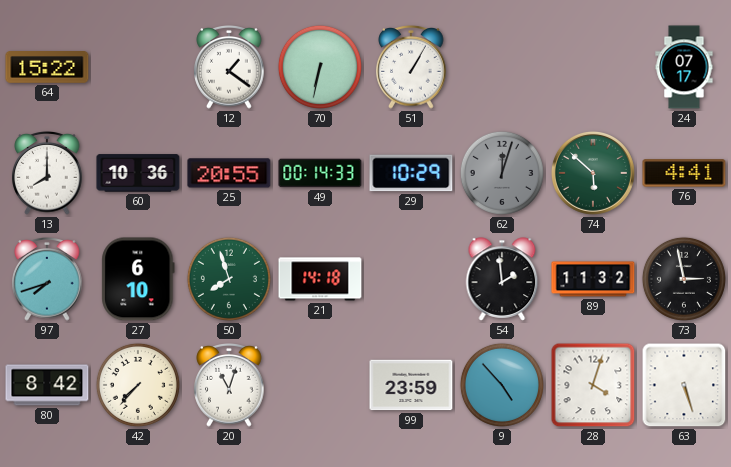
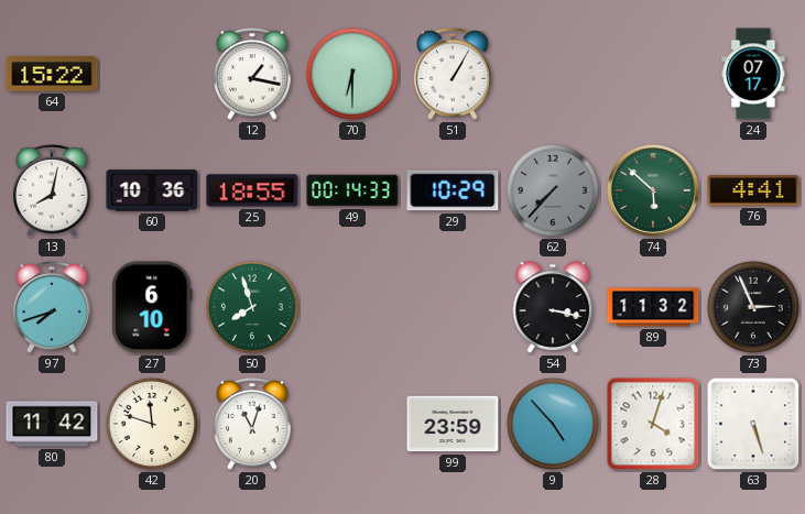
12: 1:21 -> 1:17
70: 6:32 -> 6:30
13: 8:00 -> 8:02
25: 20:55 -> 18:55
62: 12:03 -> 7:37
21: 14:18 -> none
54: 1:59 -> 3:17
73: 2:58 -> 2:56
80: 8:42 -> 11:42
42: 7:37 -> 11:48
